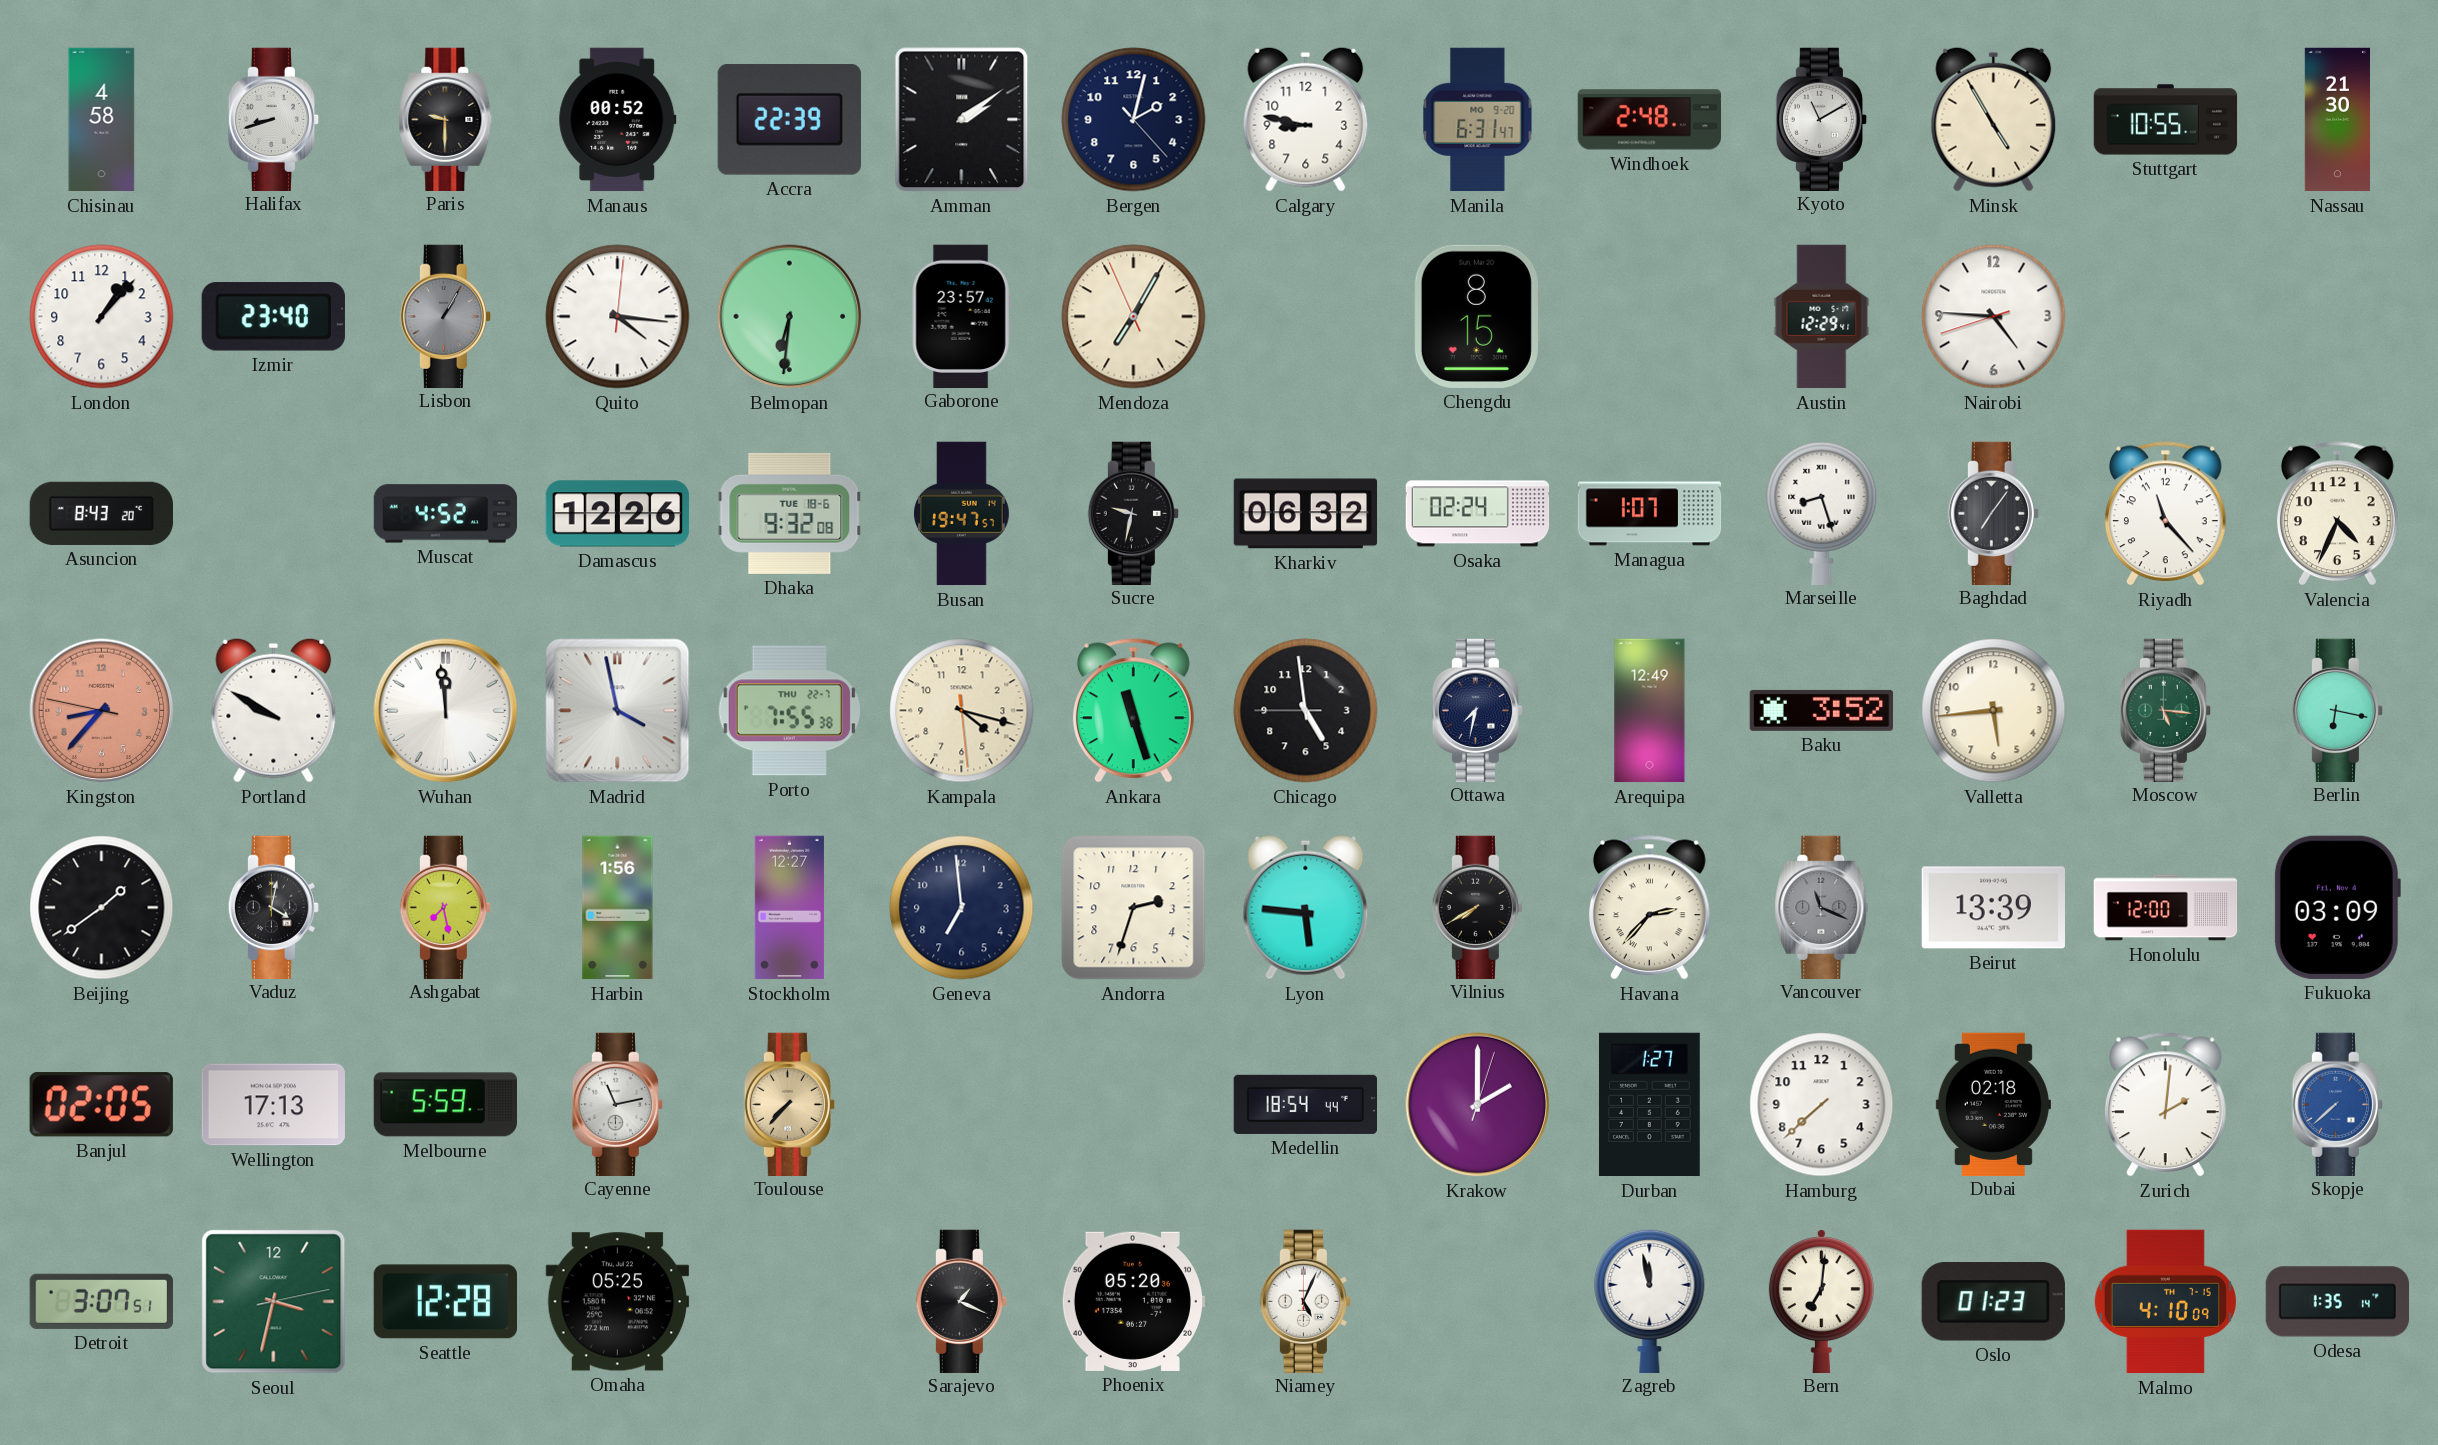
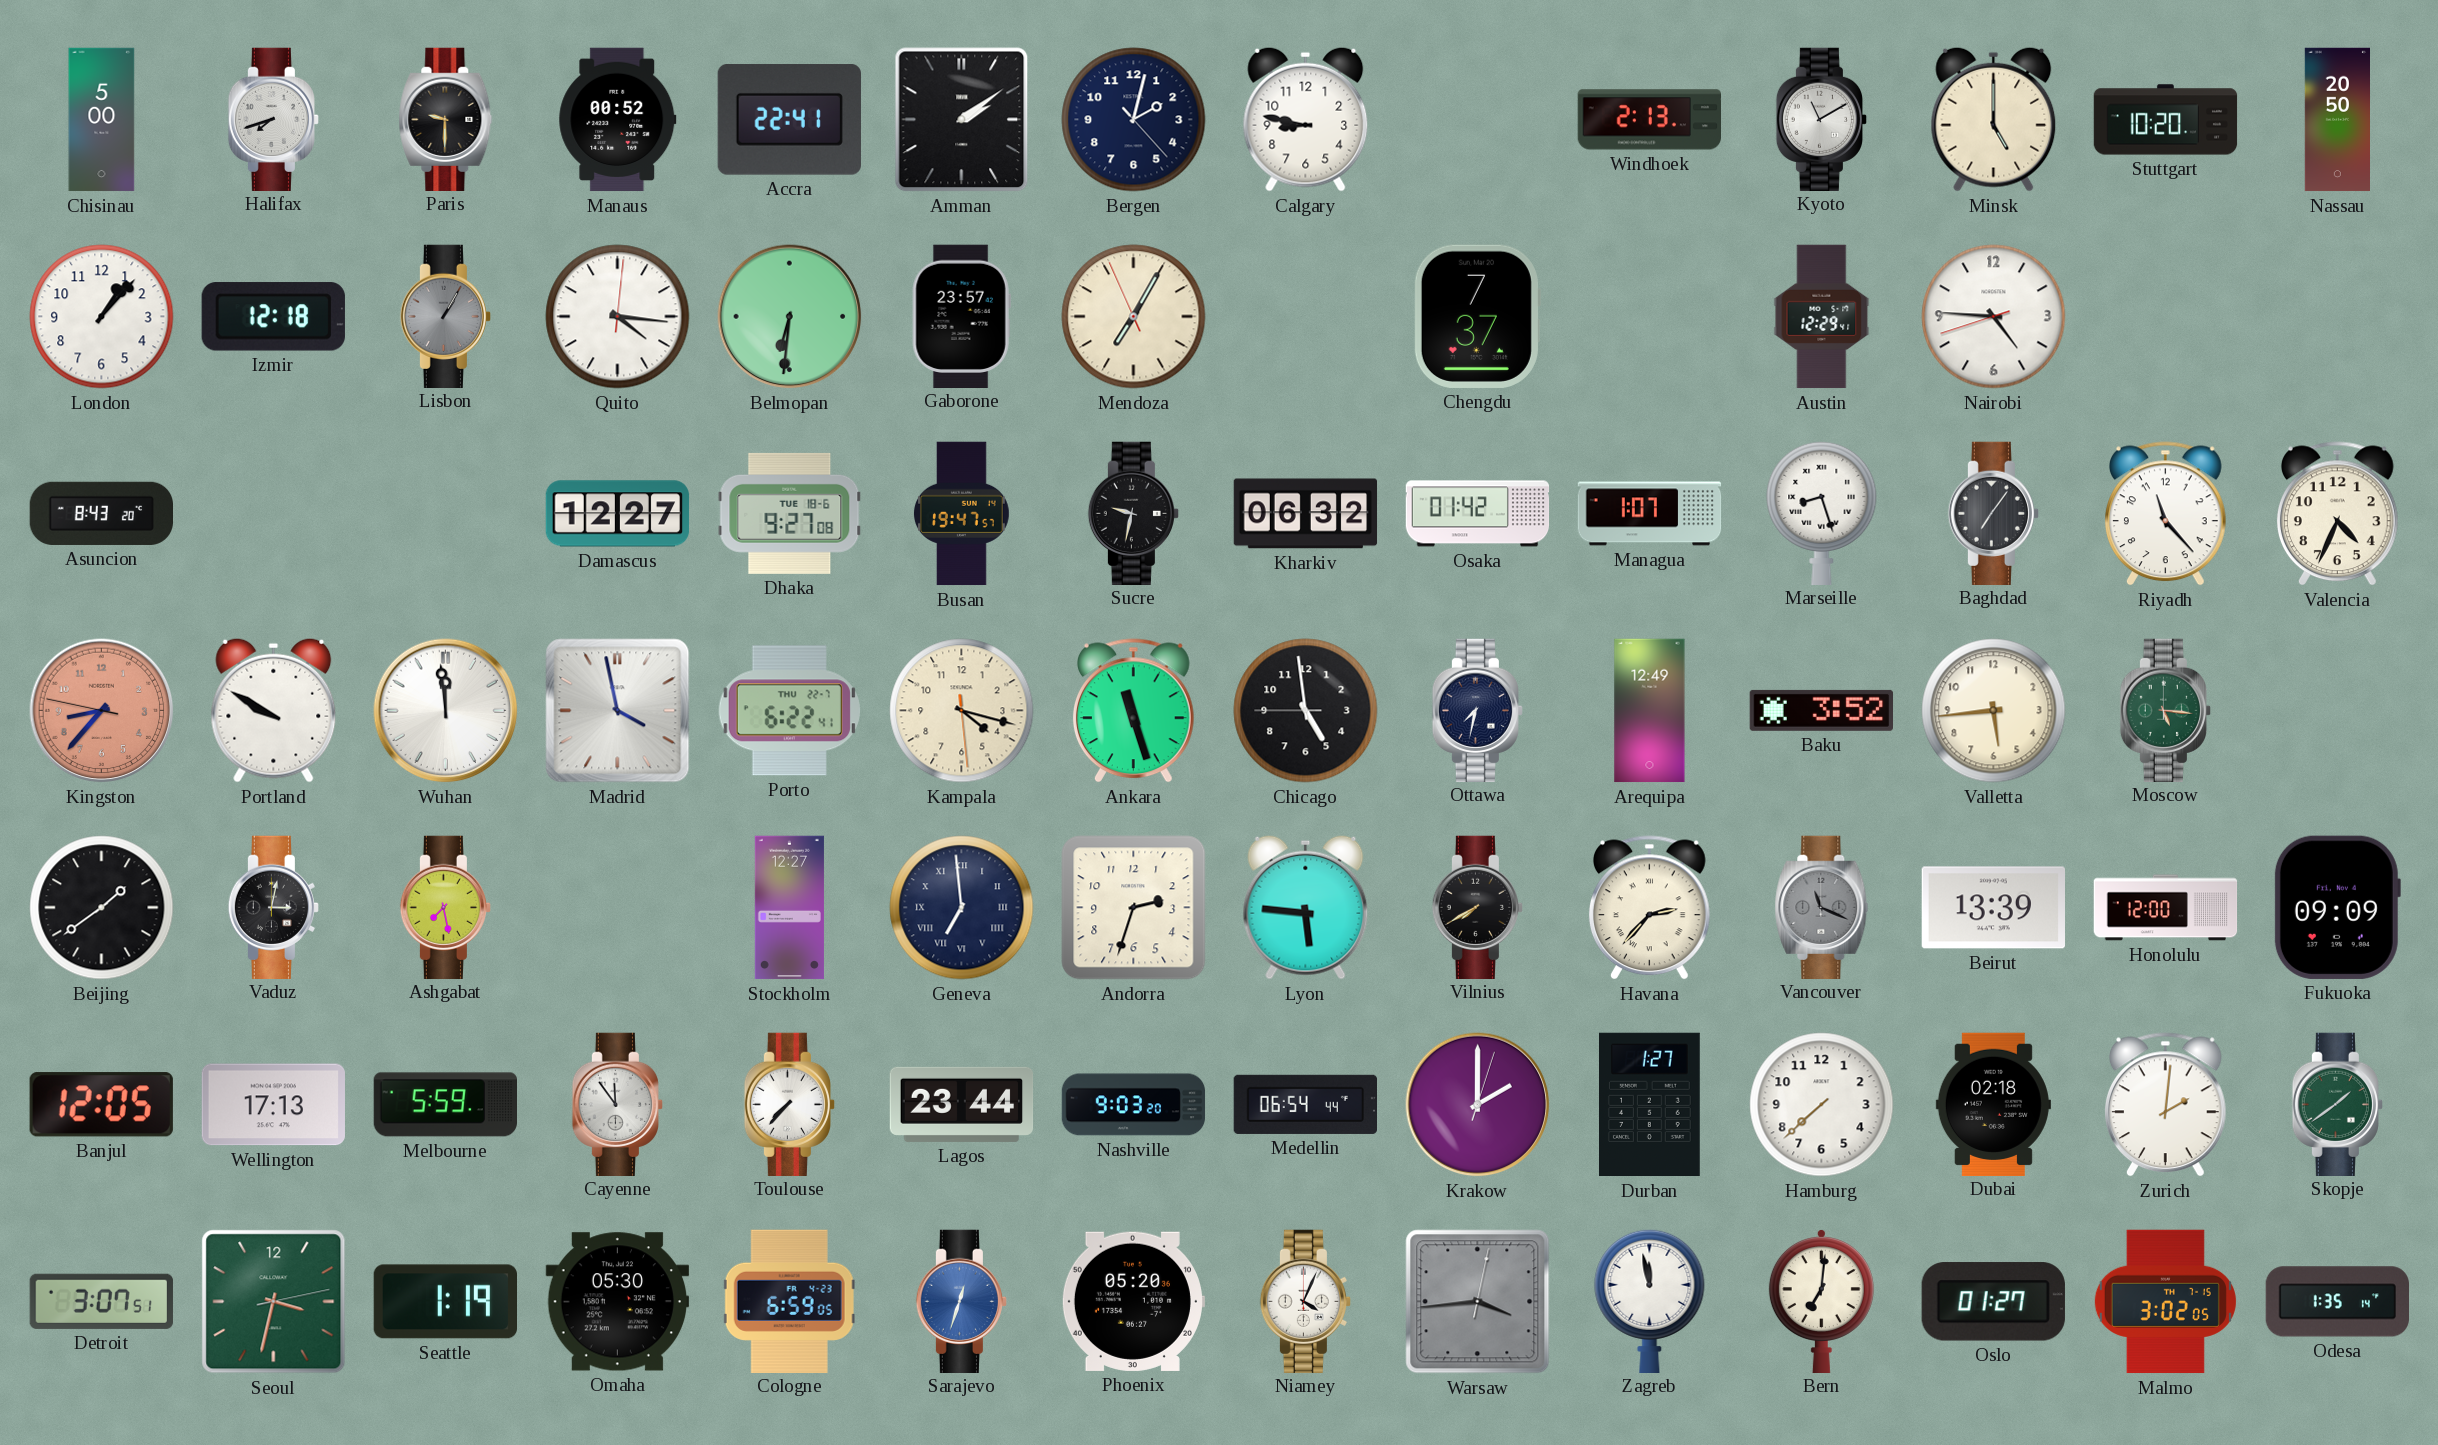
Chisinau: 4:58 -> 5:00
Halifax: 8:42 -> 7:42
Accra: 22:39 -> 22:41
Manila: 6:31 -> none
Windhoek: 2:48 -> 2:13
Minsk: 4:55 -> 5:00
Stuttgart: 10:55 -> 10:20
Nassau: 21:30 -> 20:50
Izmir: 23:40 -> 12:18
Chengdu: 8:15 -> 7:37
Muscat: 4:52 -> none
Damascus: 12:26 -> 12:27
Dhaka: 9:32 -> 9:27
Osaka: 02:24 -> 01:42
Porto: 7:55 -> 6:22
Berlin: 6:17 -> none
Vaduz: 4:02 -> 3:02
Harbin: 1:56 -> none
Geneva numerals: Arabic -> Roman
Fukuoka: 03:09 -> 09:09
Banjul: 02:05 -> 12:05
Cayenne: 11:13 -> 11:54
Toulouse dial: champagne -> white
Lagos: none -> 23:44
Nashville: none -> 9:03
Medellin: 18:54 -> 06:54
Skopje: 7:38 -> 1:39
Skopje dial: blue -> green
Seattle: 12:28 -> 1:19
Omaha: 05:25 -> 05:30
Cologne: none -> 6:59
Sarajevo: 1:19 -> 12:33
Sarajevo dial: black -> blue
Niamey: 5:04 -> 4:04
Warsaw: none -> 3:44
Oslo: 01:23 -> 01:27
Malmo: 4:10 -> 3:02
